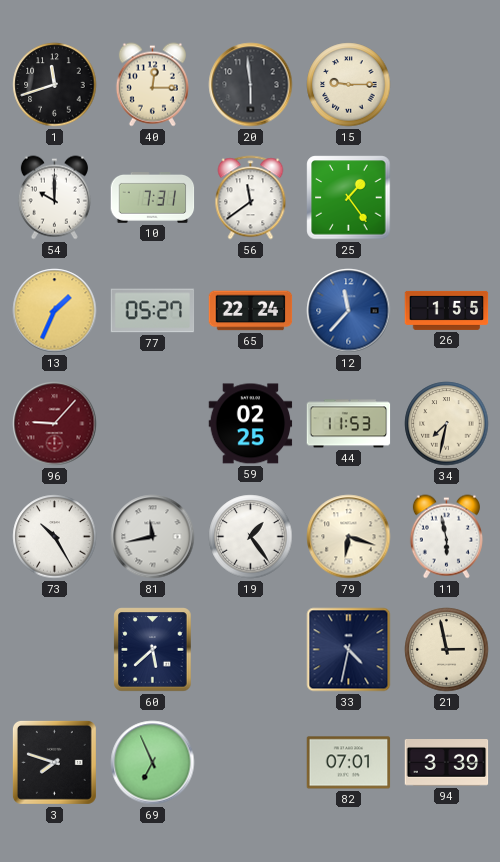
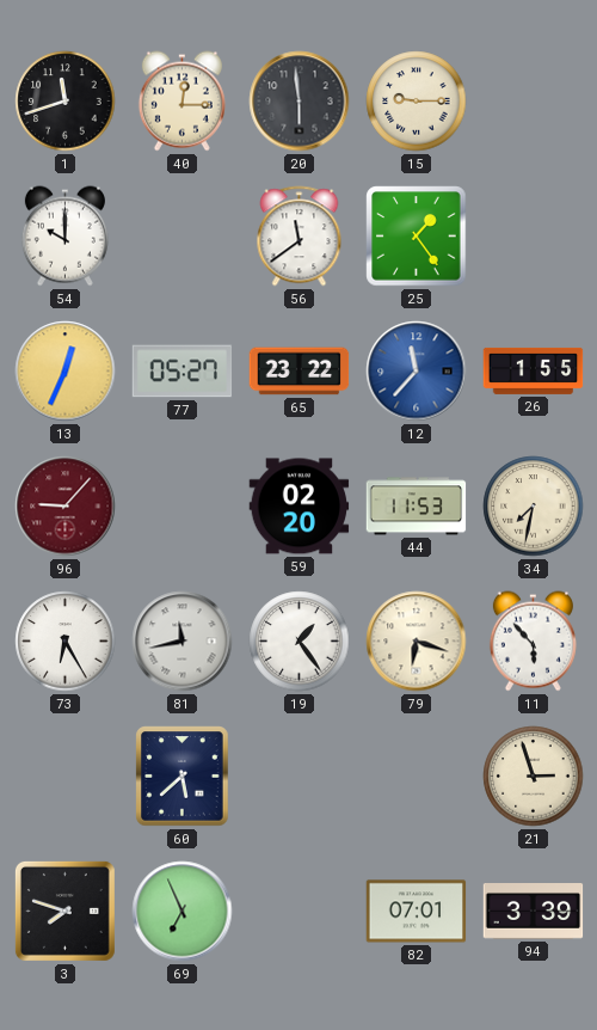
10: 7:31 -> none
13: 1:34 -> 12:34
65: 22:24 -> 23:22
59: 02:25 -> 02:20
73: 10:25 -> 6:25
11: 5:58 -> 5:53
33: 4:32 -> none
21: 2:58 -> 2:57
